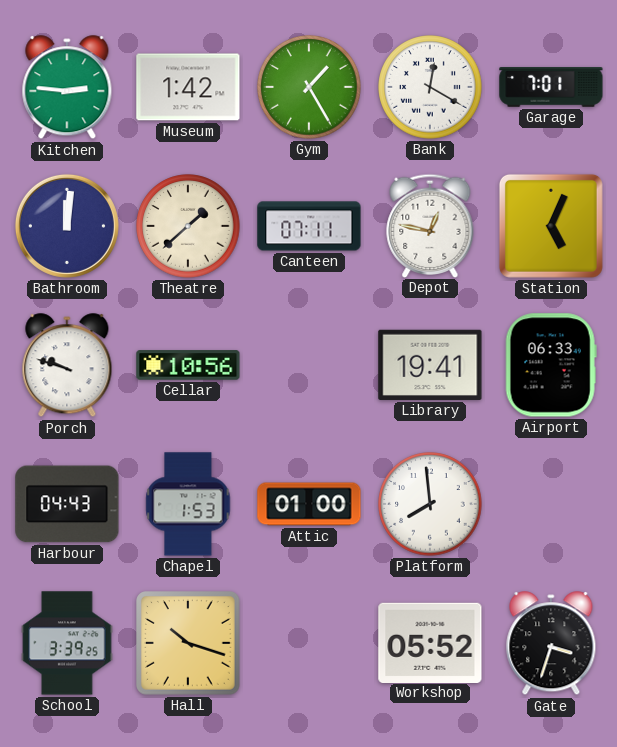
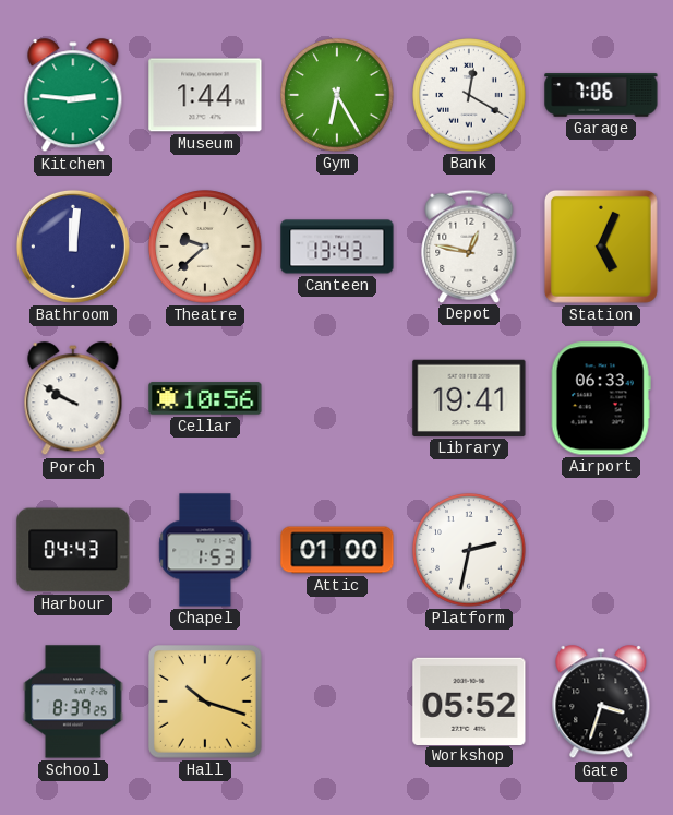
Museum: 1:42 -> 1:44
Gym: 1:25 -> 6:25
Garage: 7:01 -> 7:06
Theatre: 1:38 -> 9:38
Canteen: 07:11 -> 13:43
Porch: 9:48 -> 9:50
Platform: 7:59 -> 2:32
School: 3:39 -> 8:39
